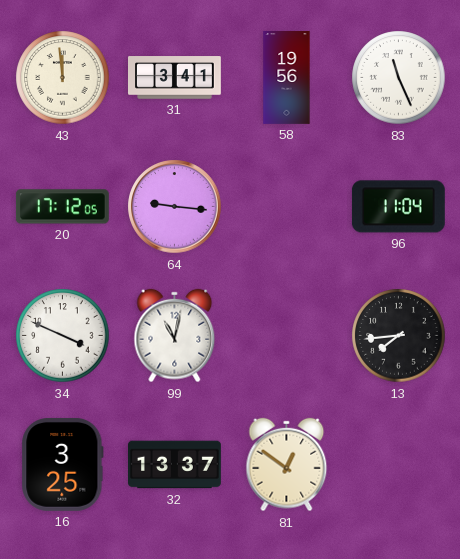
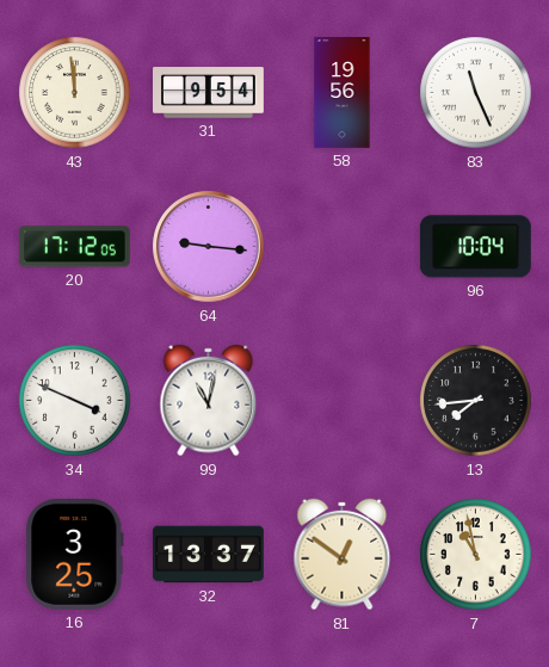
31: 3:41 -> 9:54
96: 11:04 -> 10:04
7: none -> 10:58
